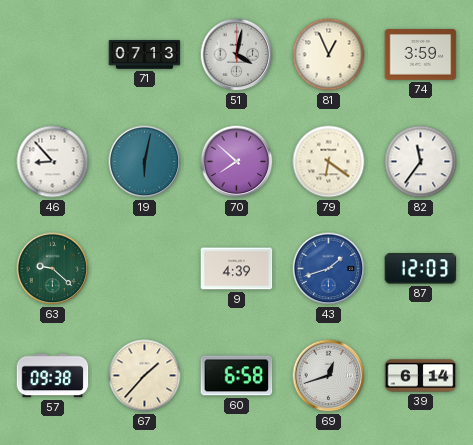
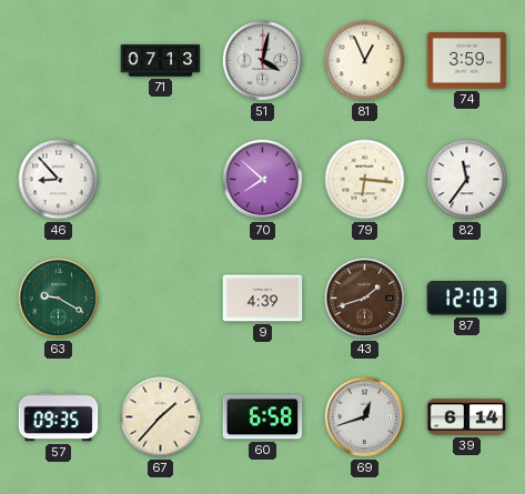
19: 6:02 -> none
79: 6:21 -> 6:16
63: 9:22 -> 9:20
43 dial: blue -> brown
57: 09:38 -> 09:35
